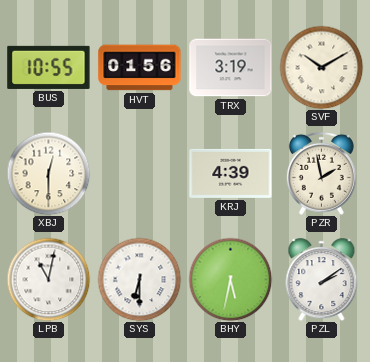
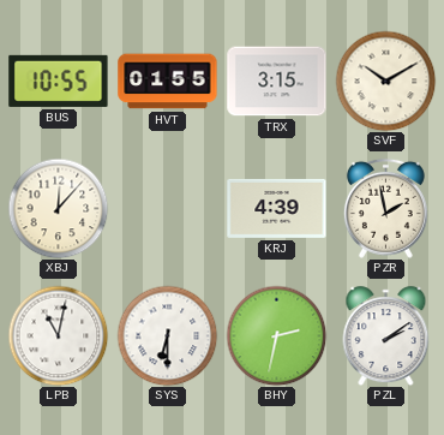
HVT: 01:56 -> 01:55
TRX: 3:19 -> 3:15
XBJ: 12:30 -> 12:07
BHY: 5:32 -> 2:32
